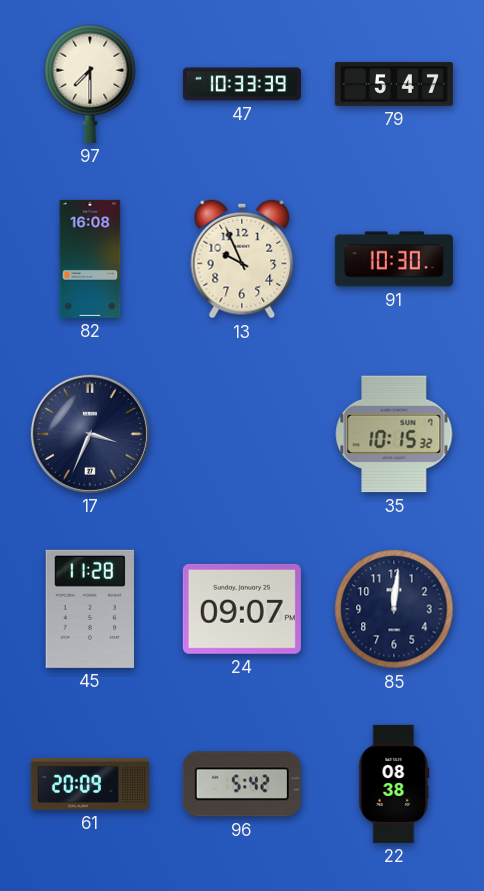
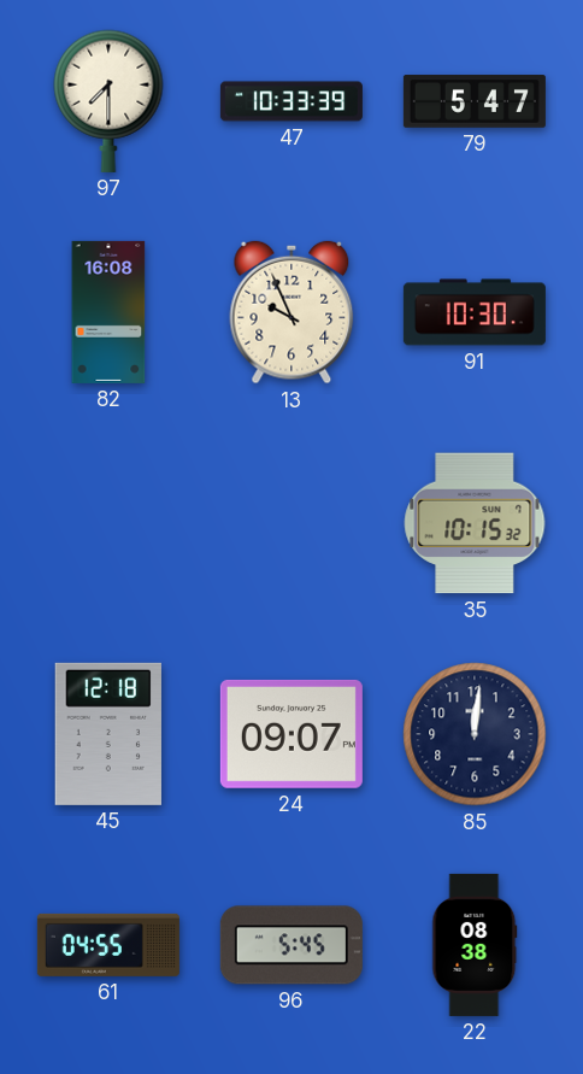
17: 3:34 -> none
45: 11:28 -> 12:18
61: 20:09 -> 04:55
96: 5:42 -> 5:45
